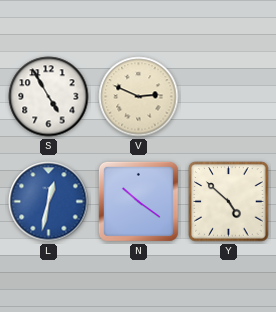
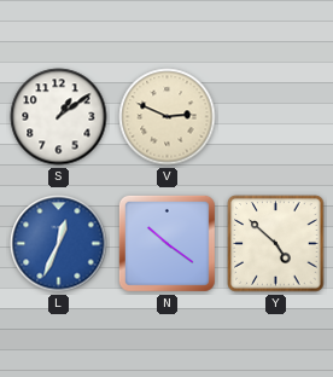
S: 4:55 -> 1:09
L: 12:32 -> 12:34
